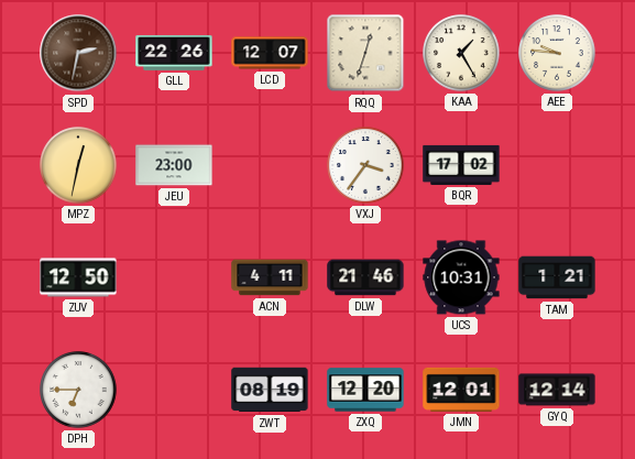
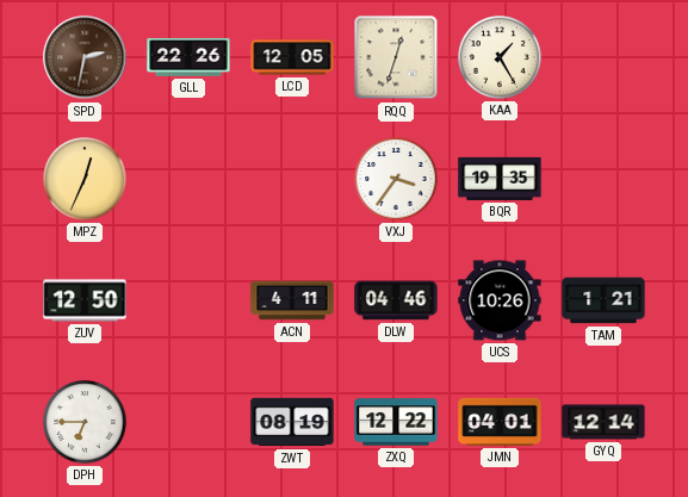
LCD: 12:07 -> 12:05
AEE: 9:46 -> none
MPZ: 12:32 -> 12:34
JEU: 23:00 -> none
BQR: 17:02 -> 19:35
DLW: 21:46 -> 04:46
UCS: 10:31 -> 10:26
ZXQ: 12:20 -> 12:22
JMN: 12:01 -> 04:01
